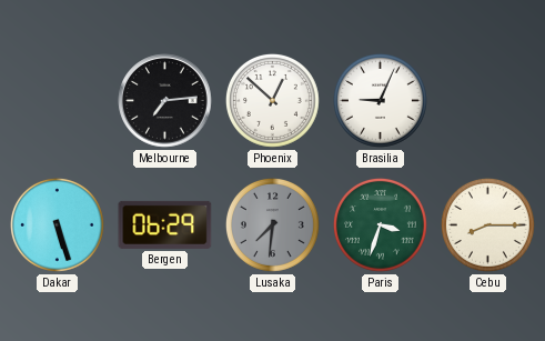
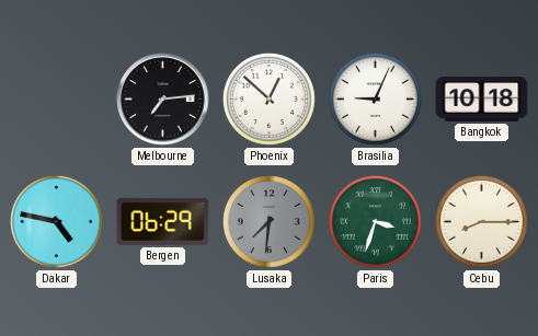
Bangkok: none -> 10:18
Dakar: 5:27 -> 4:47
